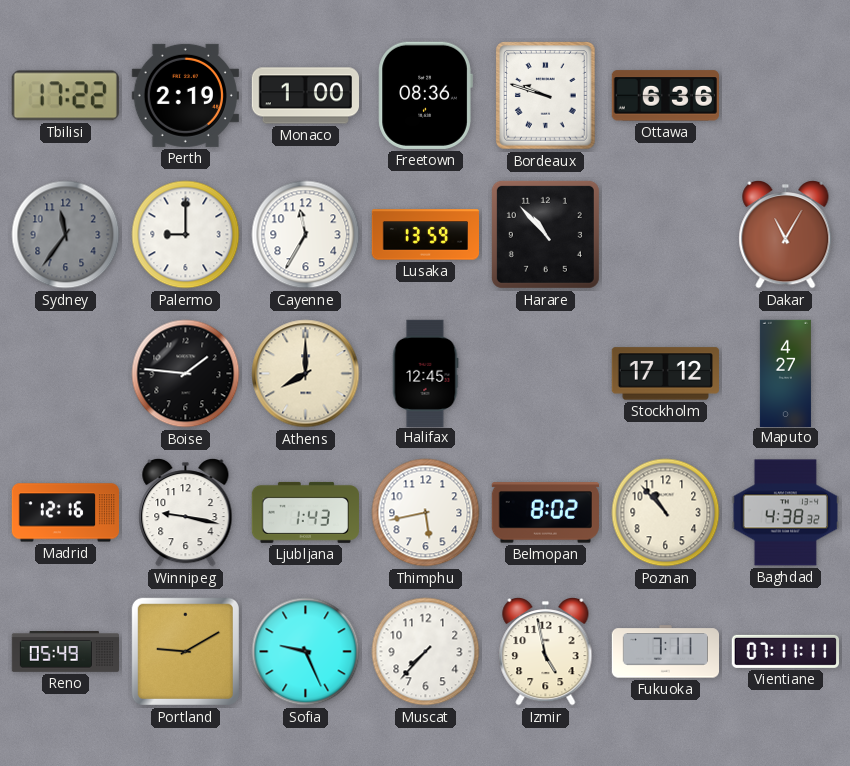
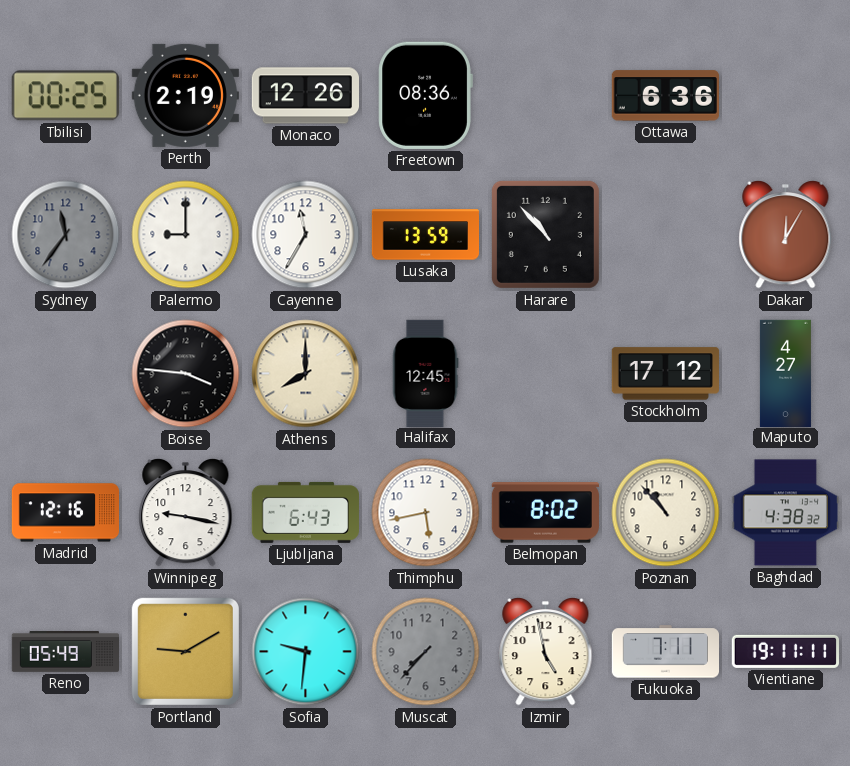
Tbilisi: 17:22 -> 00:25
Monaco: 1:00 -> 12:26
Bordeaux: 9:48 -> none
Dakar: 11:05 -> 12:05
Boise: 1:46 -> 3:46
Ljubljana: 1:43 -> 6:43
Sofia: 9:26 -> 9:31
Muscat dial: white -> grey
Vientiane: 07:11 -> 19:11
